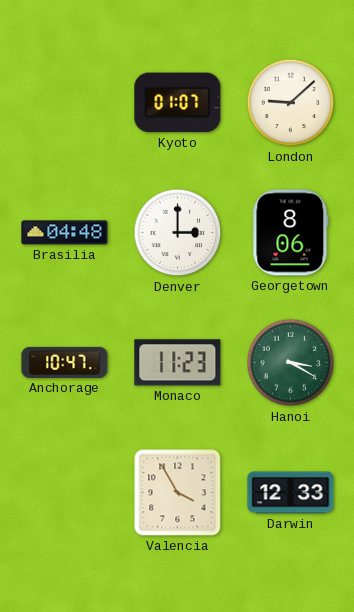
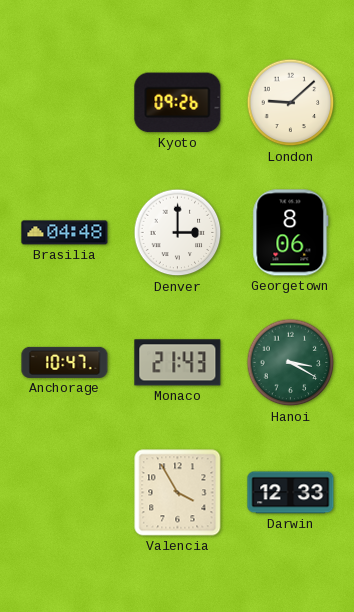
Kyoto: 01:07 -> 09:26
Monaco: 11:23 -> 21:43
